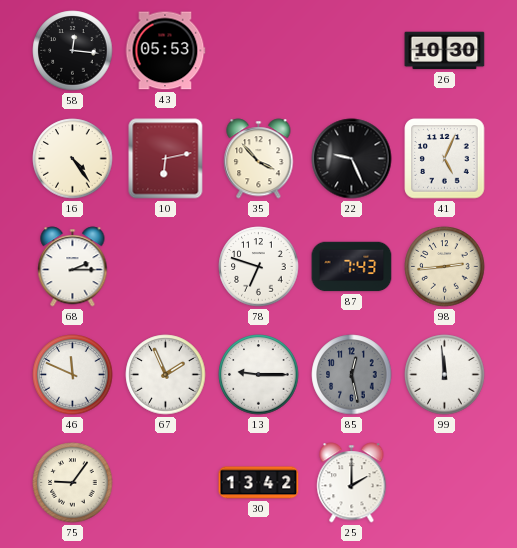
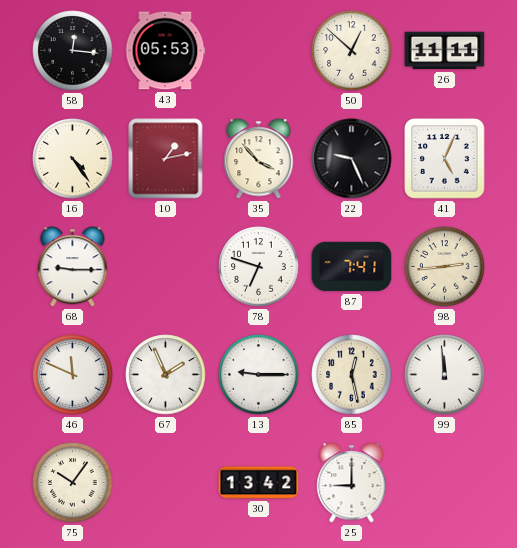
50: none -> 12:52
26: 10:30 -> 11:11
10: 6:13 -> 1:13
68: 2:15 -> 9:15
87: 7:43 -> 7:41
85 dial: grey -> cream
75: 9:06 -> 10:06
25: 2:00 -> 9:00
